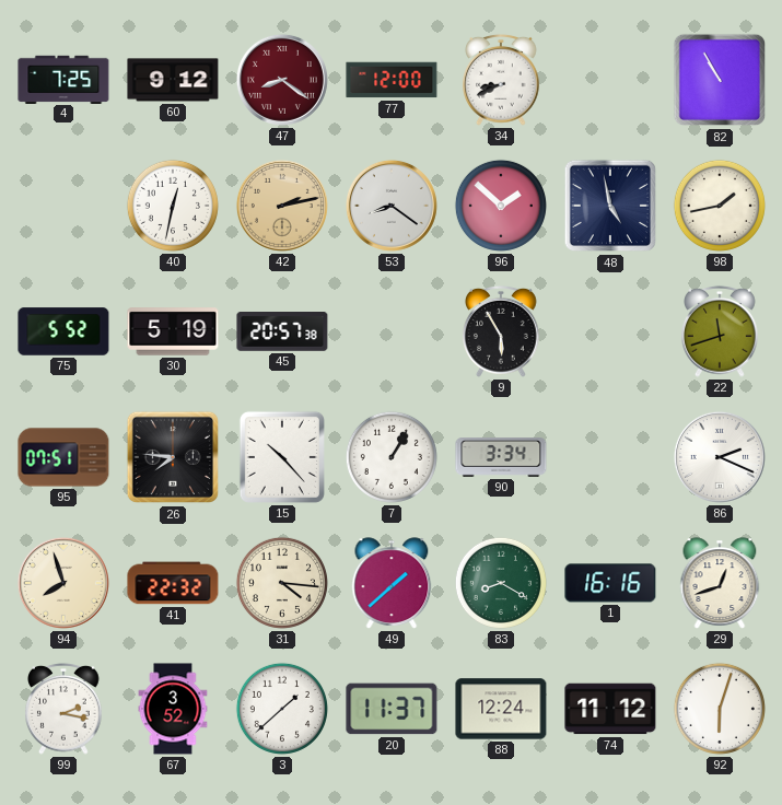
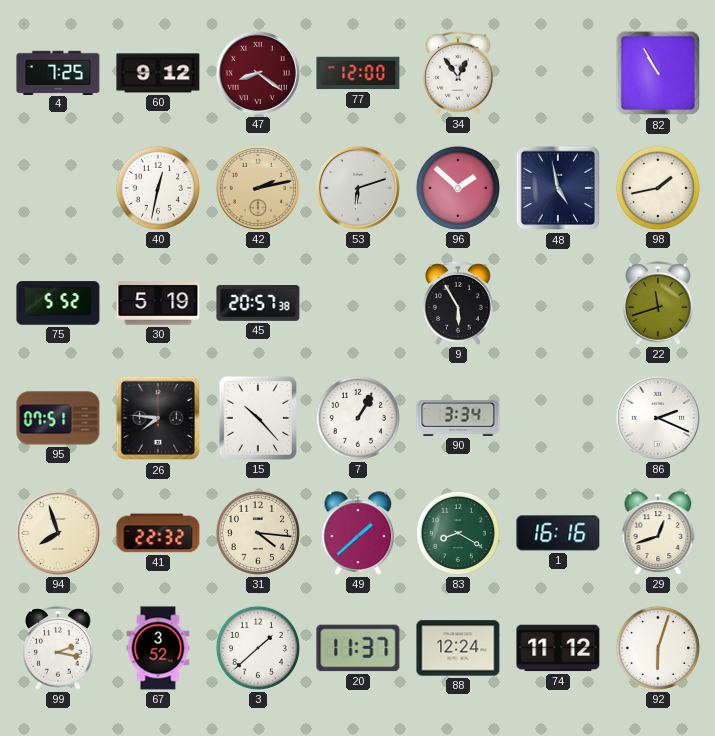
34: 8:41 -> 12:54
53: 8:21 -> 6:12
